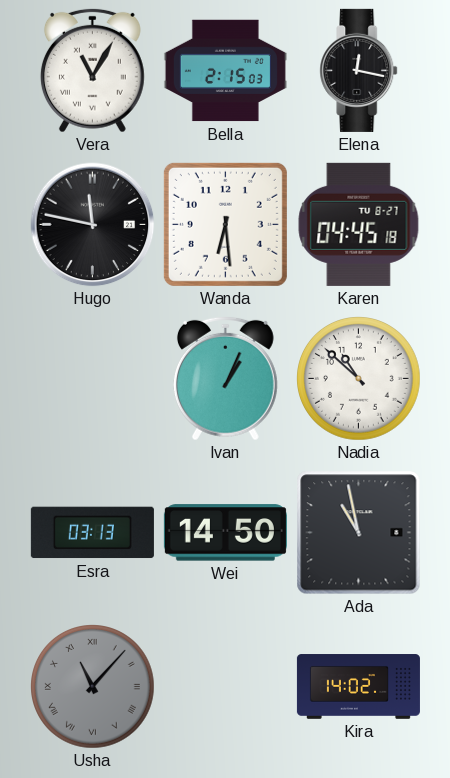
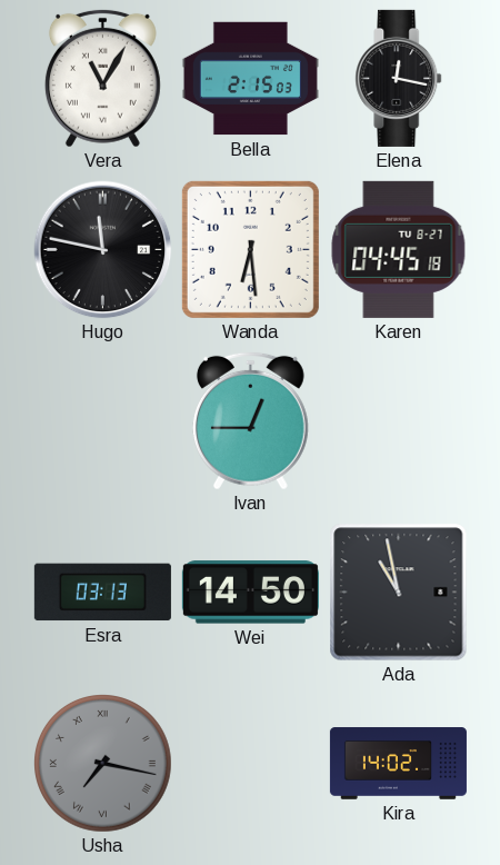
Ivan: 1:04 -> 12:45
Nadia: 10:52 -> none
Usha: 11:07 -> 7:17
